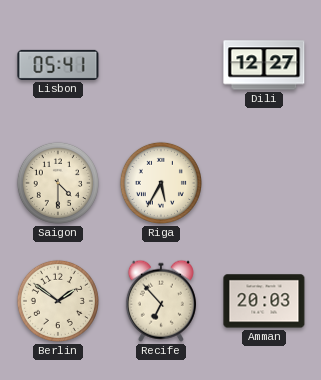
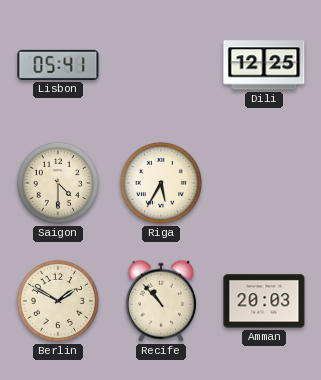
Dili: 12:27 -> 12:25
Berlin: 1:51 -> 1:50
Recife: 6:53 -> 10:53
